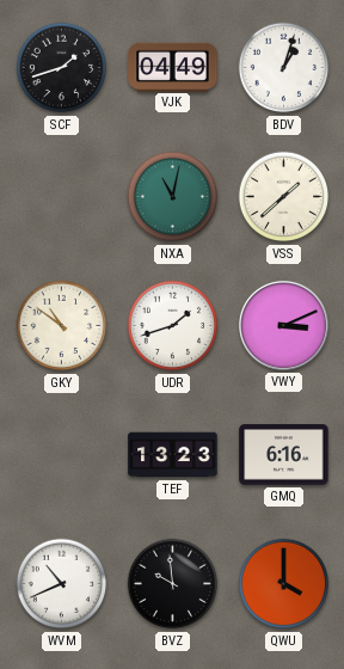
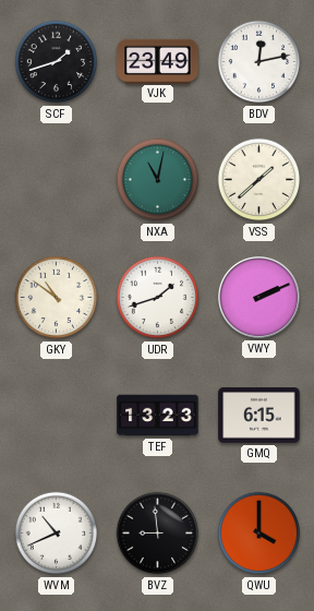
VJK: 04:49 -> 23:49
BDV: 1:03 -> 12:13
VWY: 3:11 -> 2:11
GMQ: 6:16 -> 6:15
BVZ: 9:59 -> 8:59
